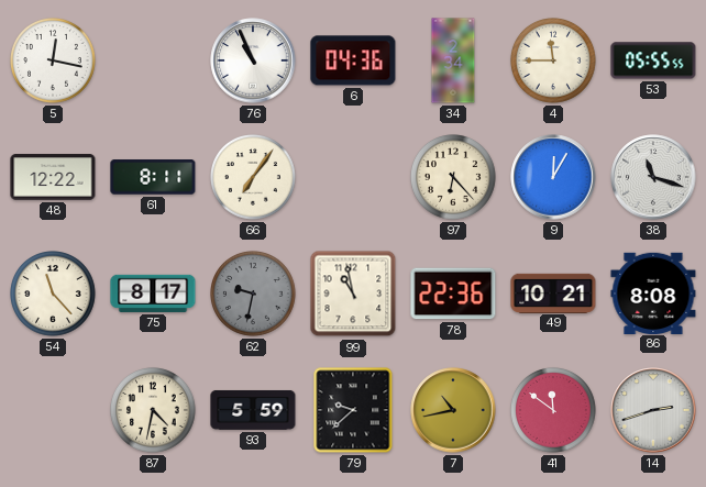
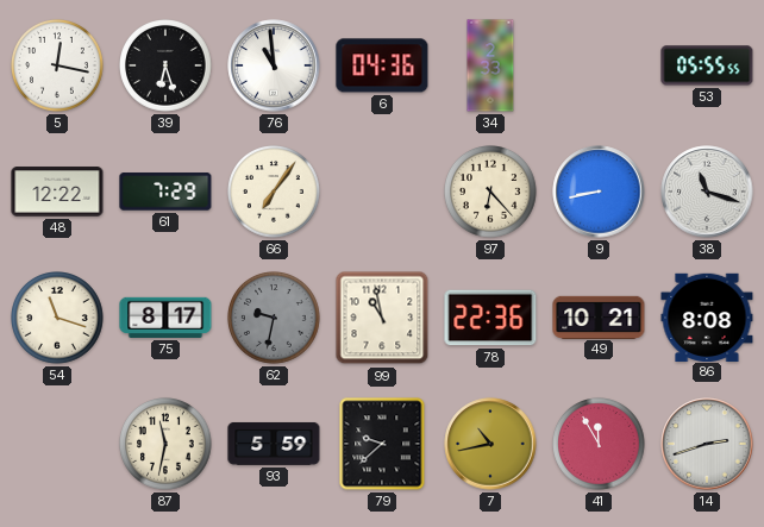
39: none -> 6:27
76: 10:56 -> 10:59
34: 2:34 -> 2:33
4: 11:45 -> none
61: 8:11 -> 7:29
9: 12:05 -> 8:43
54: 11:23 -> 11:18
87: 4:32 -> 11:32
41: 11:51 -> 11:55
